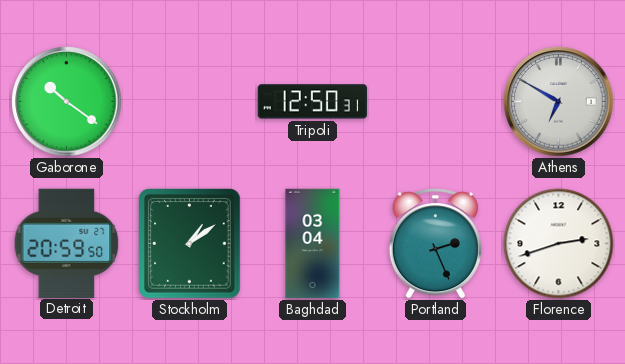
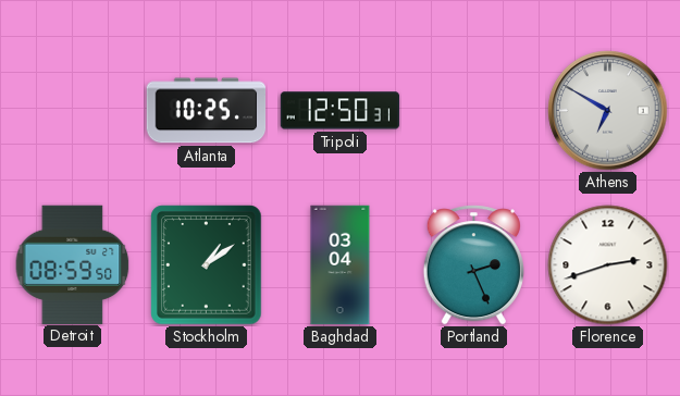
Gaborone: 10:21 -> none
Atlanta: none -> 10:25
Detroit: 20:59 -> 08:59
